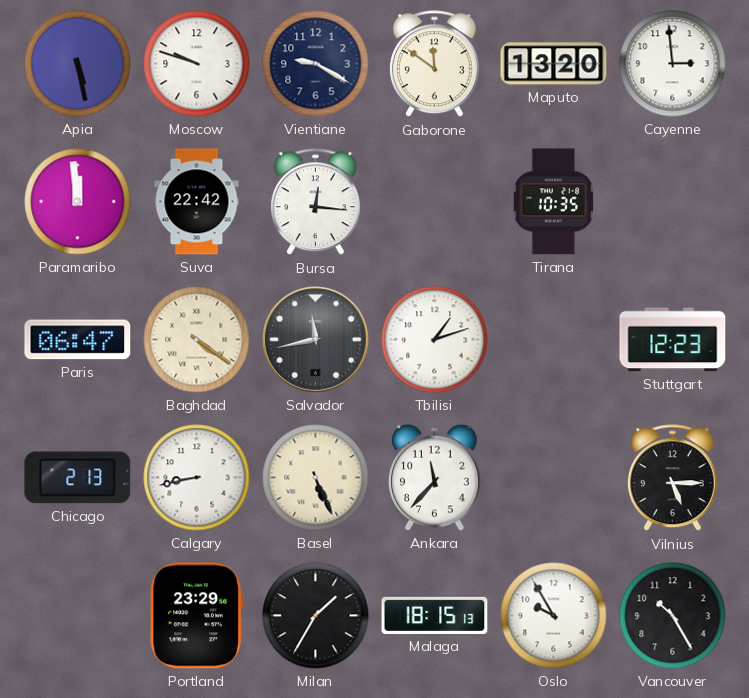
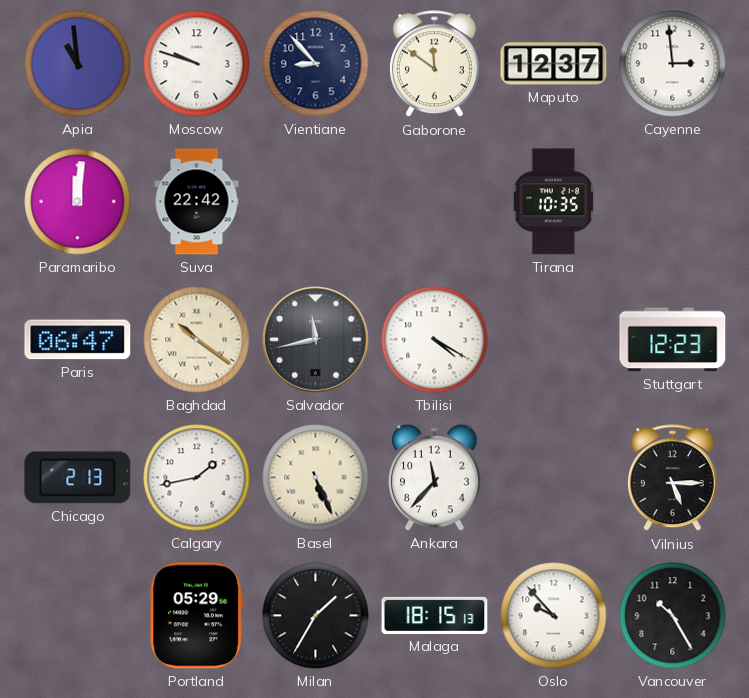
Apia: 5:28 -> 10:59
Vientiane: 9:20 -> 8:53
Maputo: 13:20 -> 12:37
Paramaribo: 11:59 -> 12:01
Bursa: 12:16 -> none
Baghdad: 4:21 -> 10:21
Tbilisi: 1:12 -> 4:20
Calgary: 8:43 -> 1:43
Portland: 23:29 -> 05:29
Oslo: 9:55 -> 9:53
